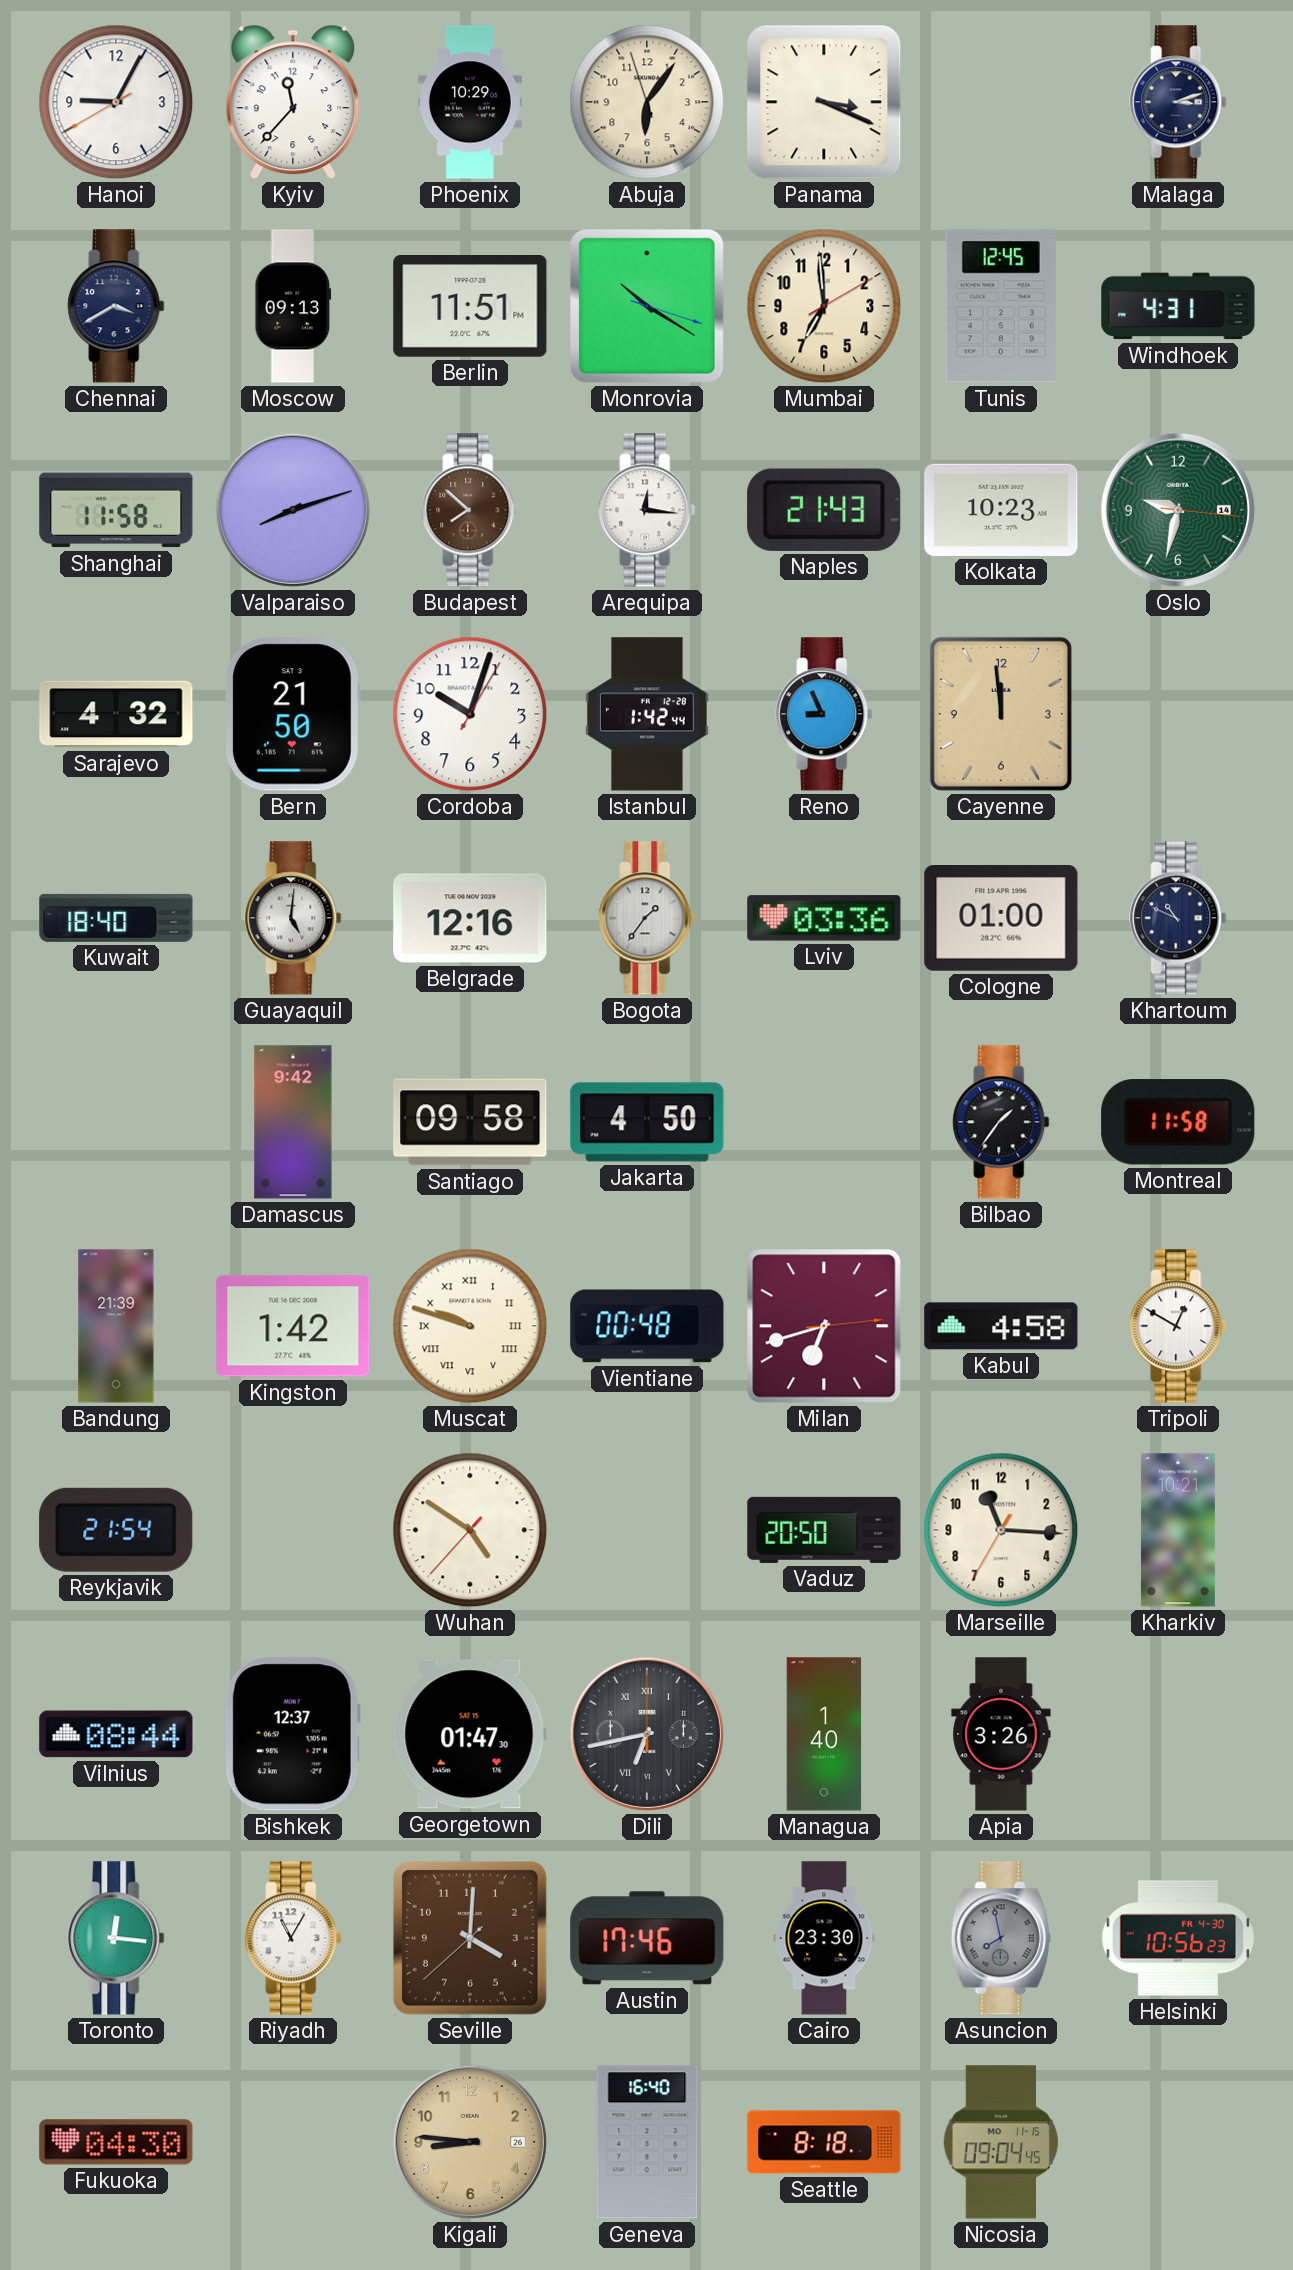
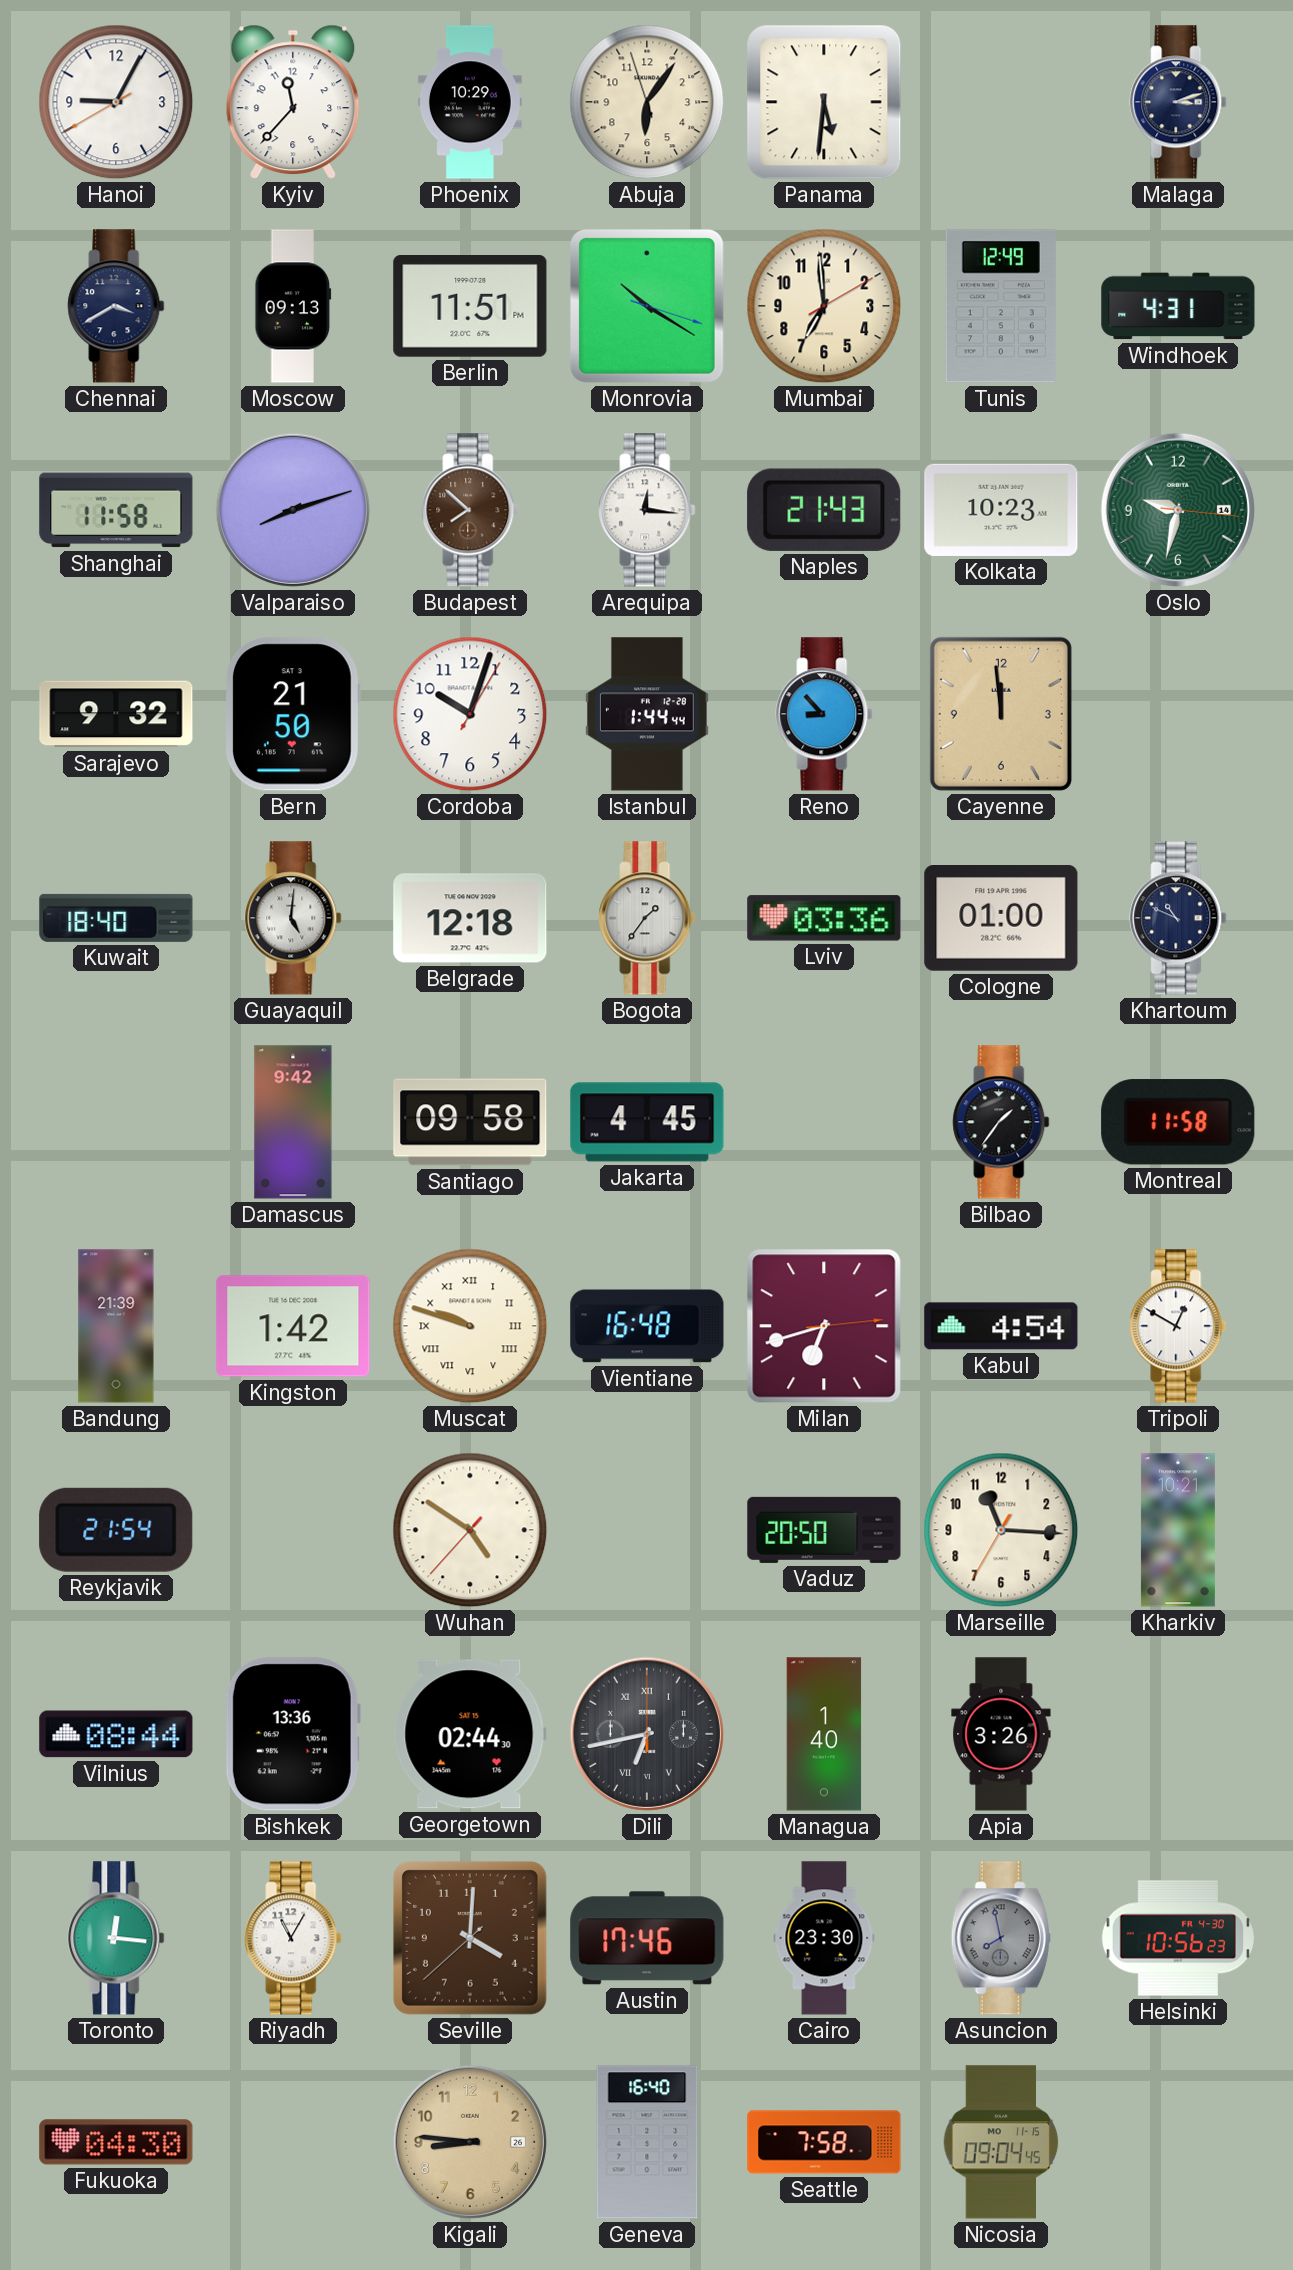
Panama: 3:19 -> 5:31
Tunis: 12:45 -> 12:49
Sarajevo: 4:32 -> 9:32
Istanbul: 1:42 -> 1:44
Reno: 8:56 -> 8:53
Belgrade: 12:16 -> 12:18
Jakarta: 4:50 -> 4:45
Vientiane: 00:48 -> 16:48
Kabul: 4:58 -> 4:54
Bishkek: 12:37 -> 13:36
Georgetown: 01:47 -> 02:44
Seattle: 8:18 -> 7:58
